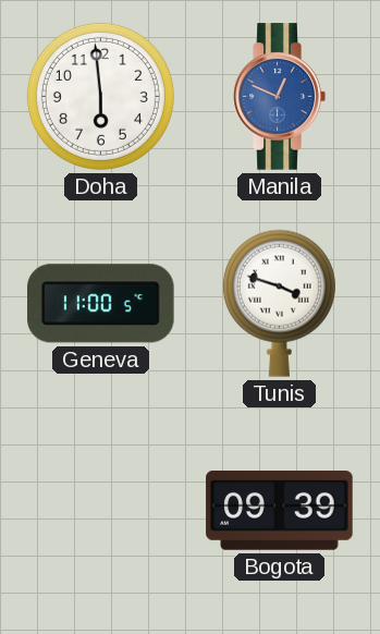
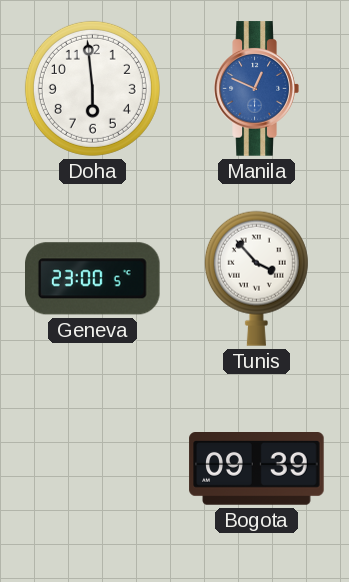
Geneva: 11:00 -> 23:00
Tunis: 3:48 -> 3:53
